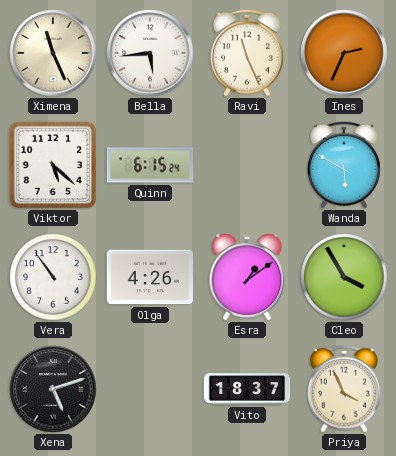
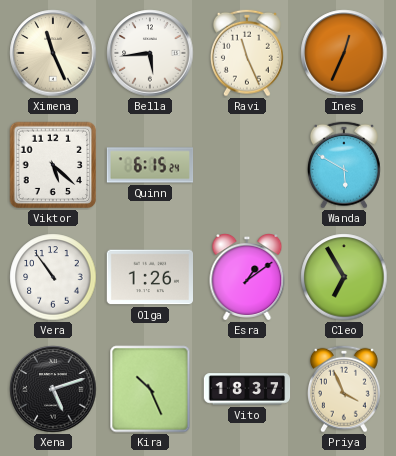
Ines: 2:34 -> 12:34
Olga: 4:26 -> 1:26
Cleo: 3:55 -> 6:55
Kira: none -> 10:26
